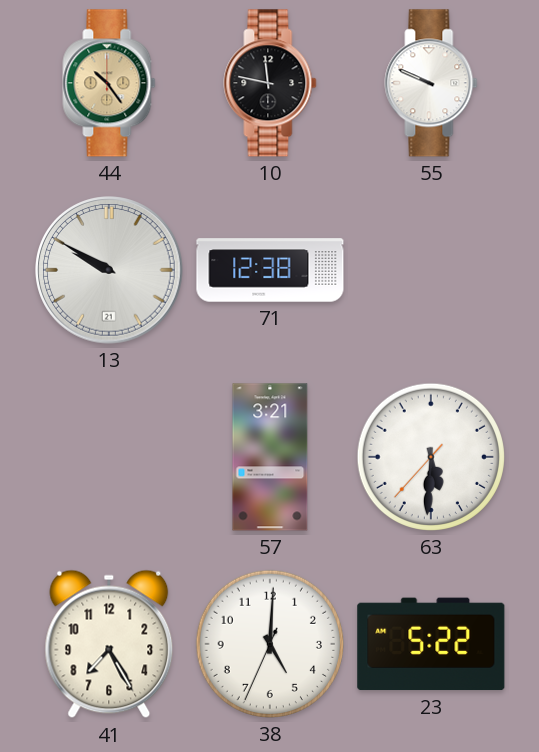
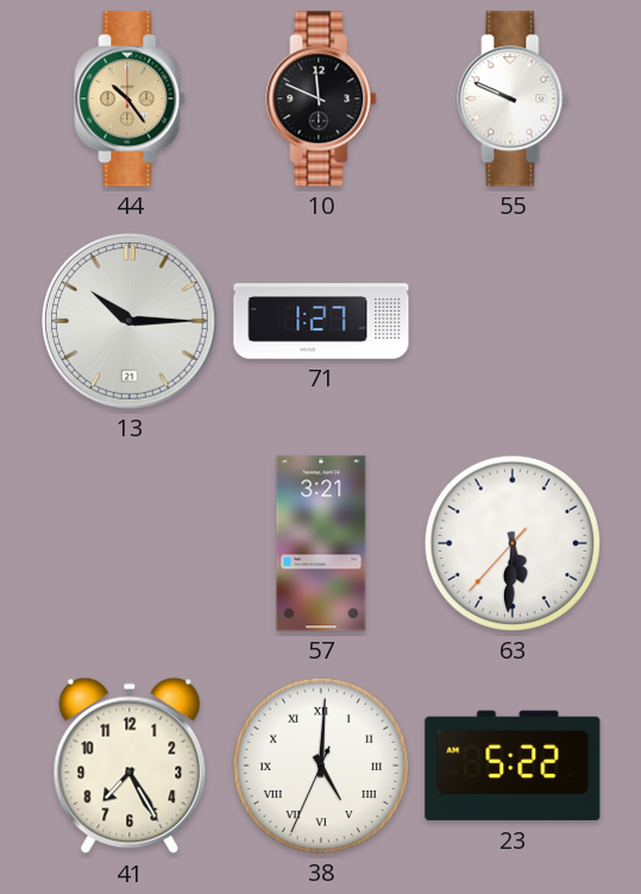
10: 11:47 -> 11:49
13: 9:50 -> 10:15
71: 12:38 -> 1:27
38 numerals: Arabic -> Roman
